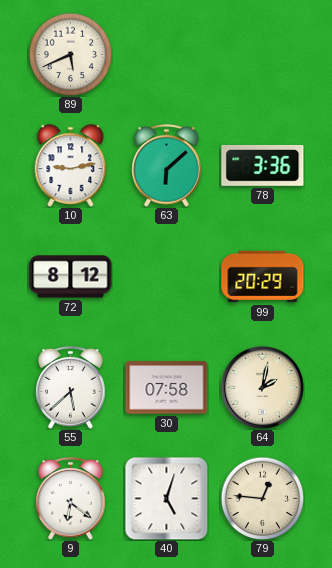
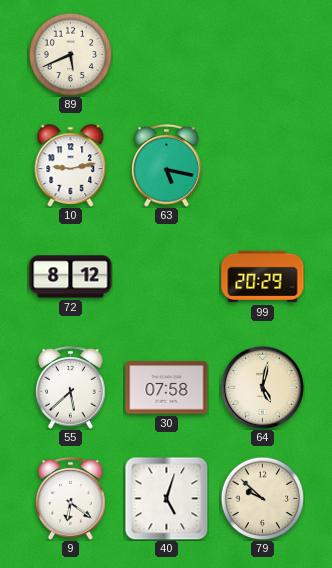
63: 6:08 -> 5:17
78: 3:36 -> none
64: 2:02 -> 5:02
79: 12:46 -> 9:52
